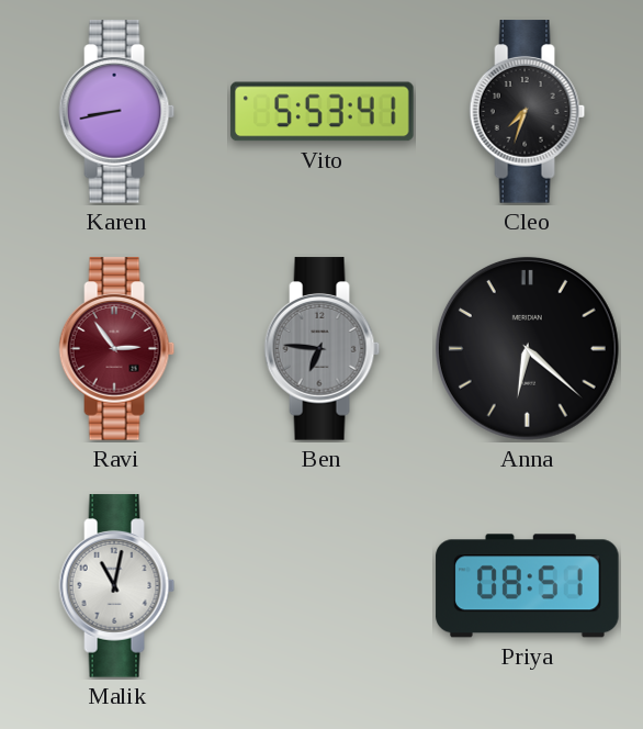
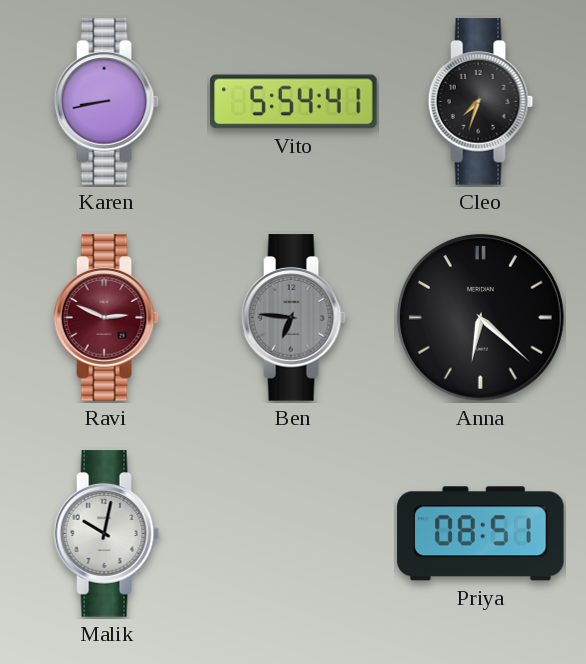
Vito: 5:53 -> 5:54
Ravi: 2:54 -> 2:49
Malik: 11:02 -> 10:02
